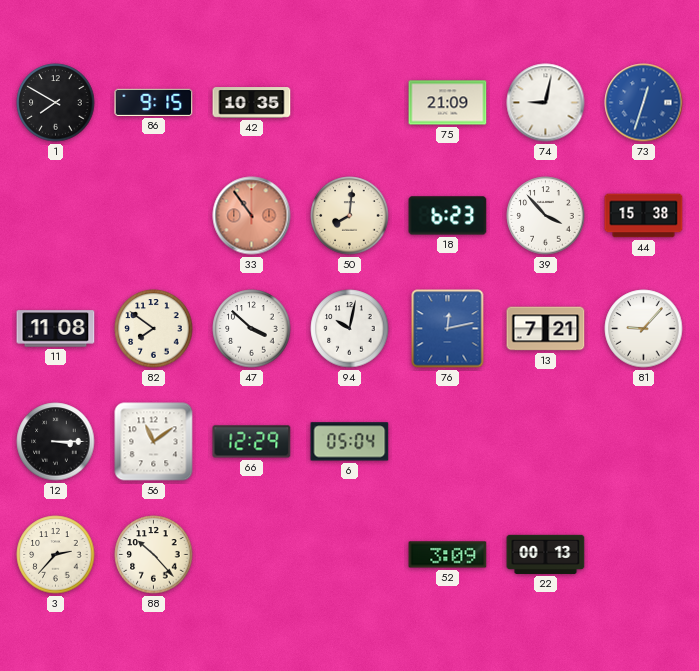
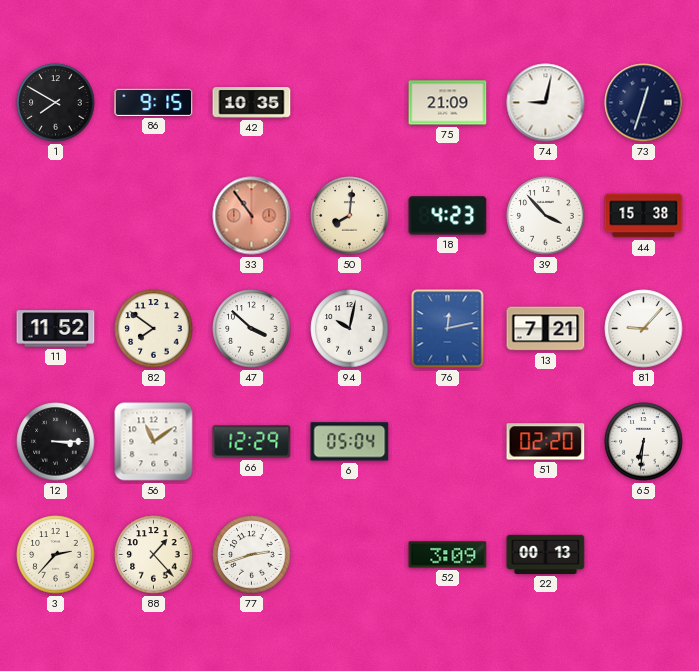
73 dial: blue -> navy
18: 6:23 -> 4:23
11: 11:08 -> 11:52
51: none -> 02:20
65: none -> 6:31
88: 10:23 -> 1:23
77: none -> 2:42
